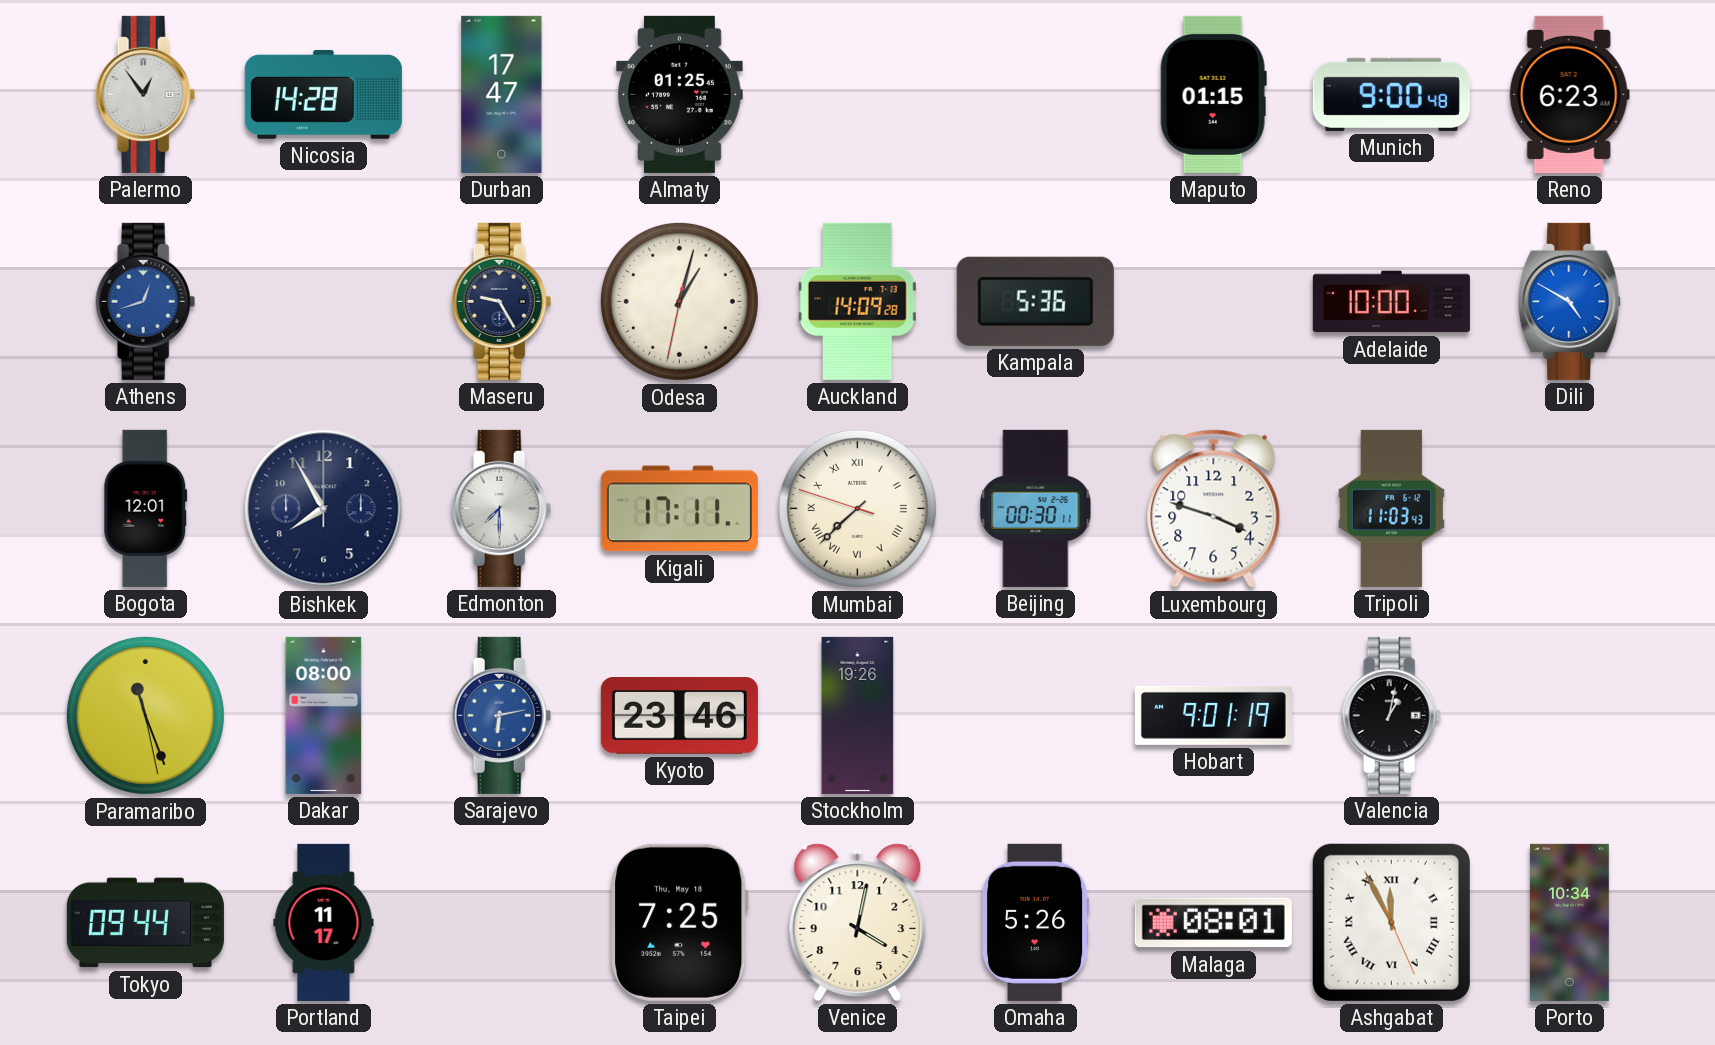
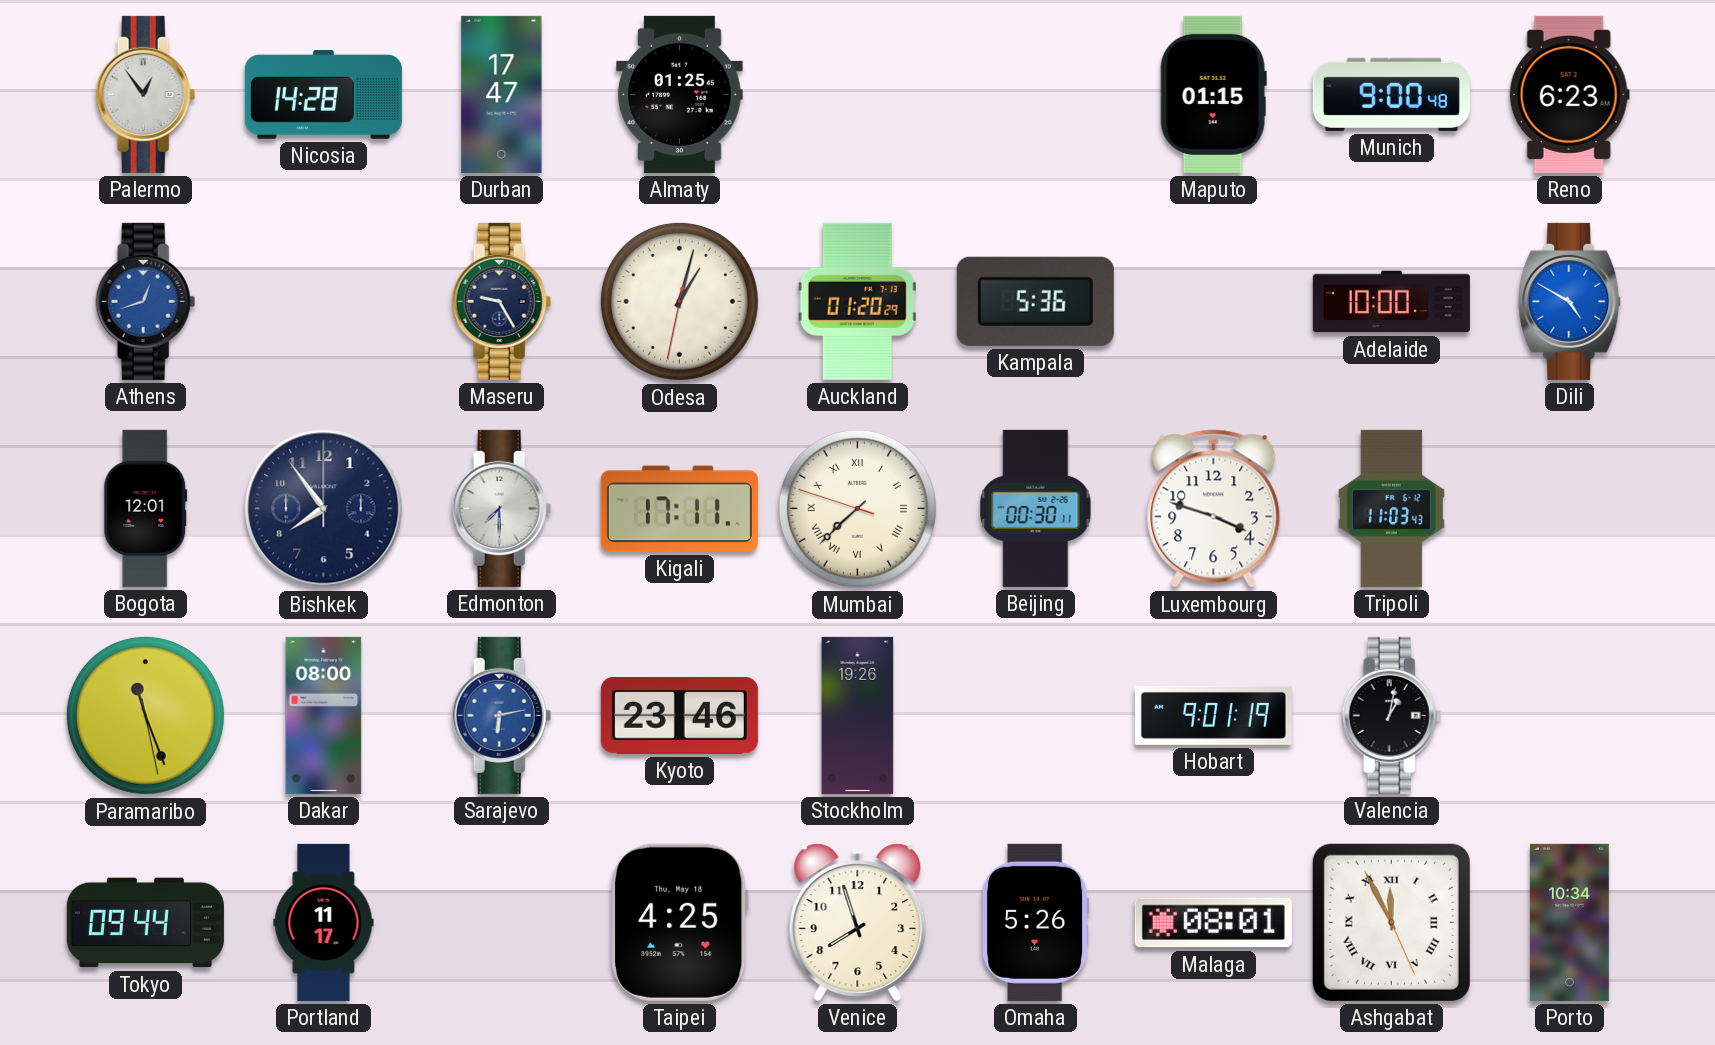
Auckland: 14:09 -> 01:20
Bishkek: 7:55 -> 7:54
Taipei: 7:25 -> 4:25
Venice: 4:02 -> 7:57
